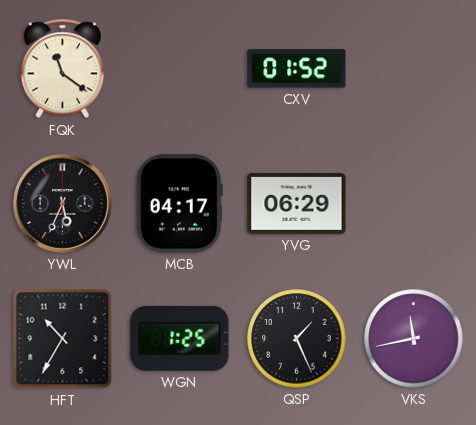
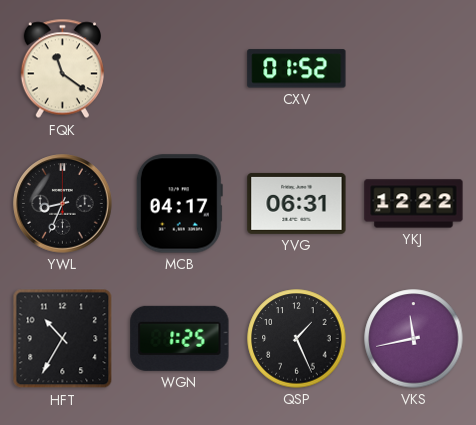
YWL: 5:34 -> 8:34
YVG: 06:29 -> 06:31
YKJ: none -> 12:22
